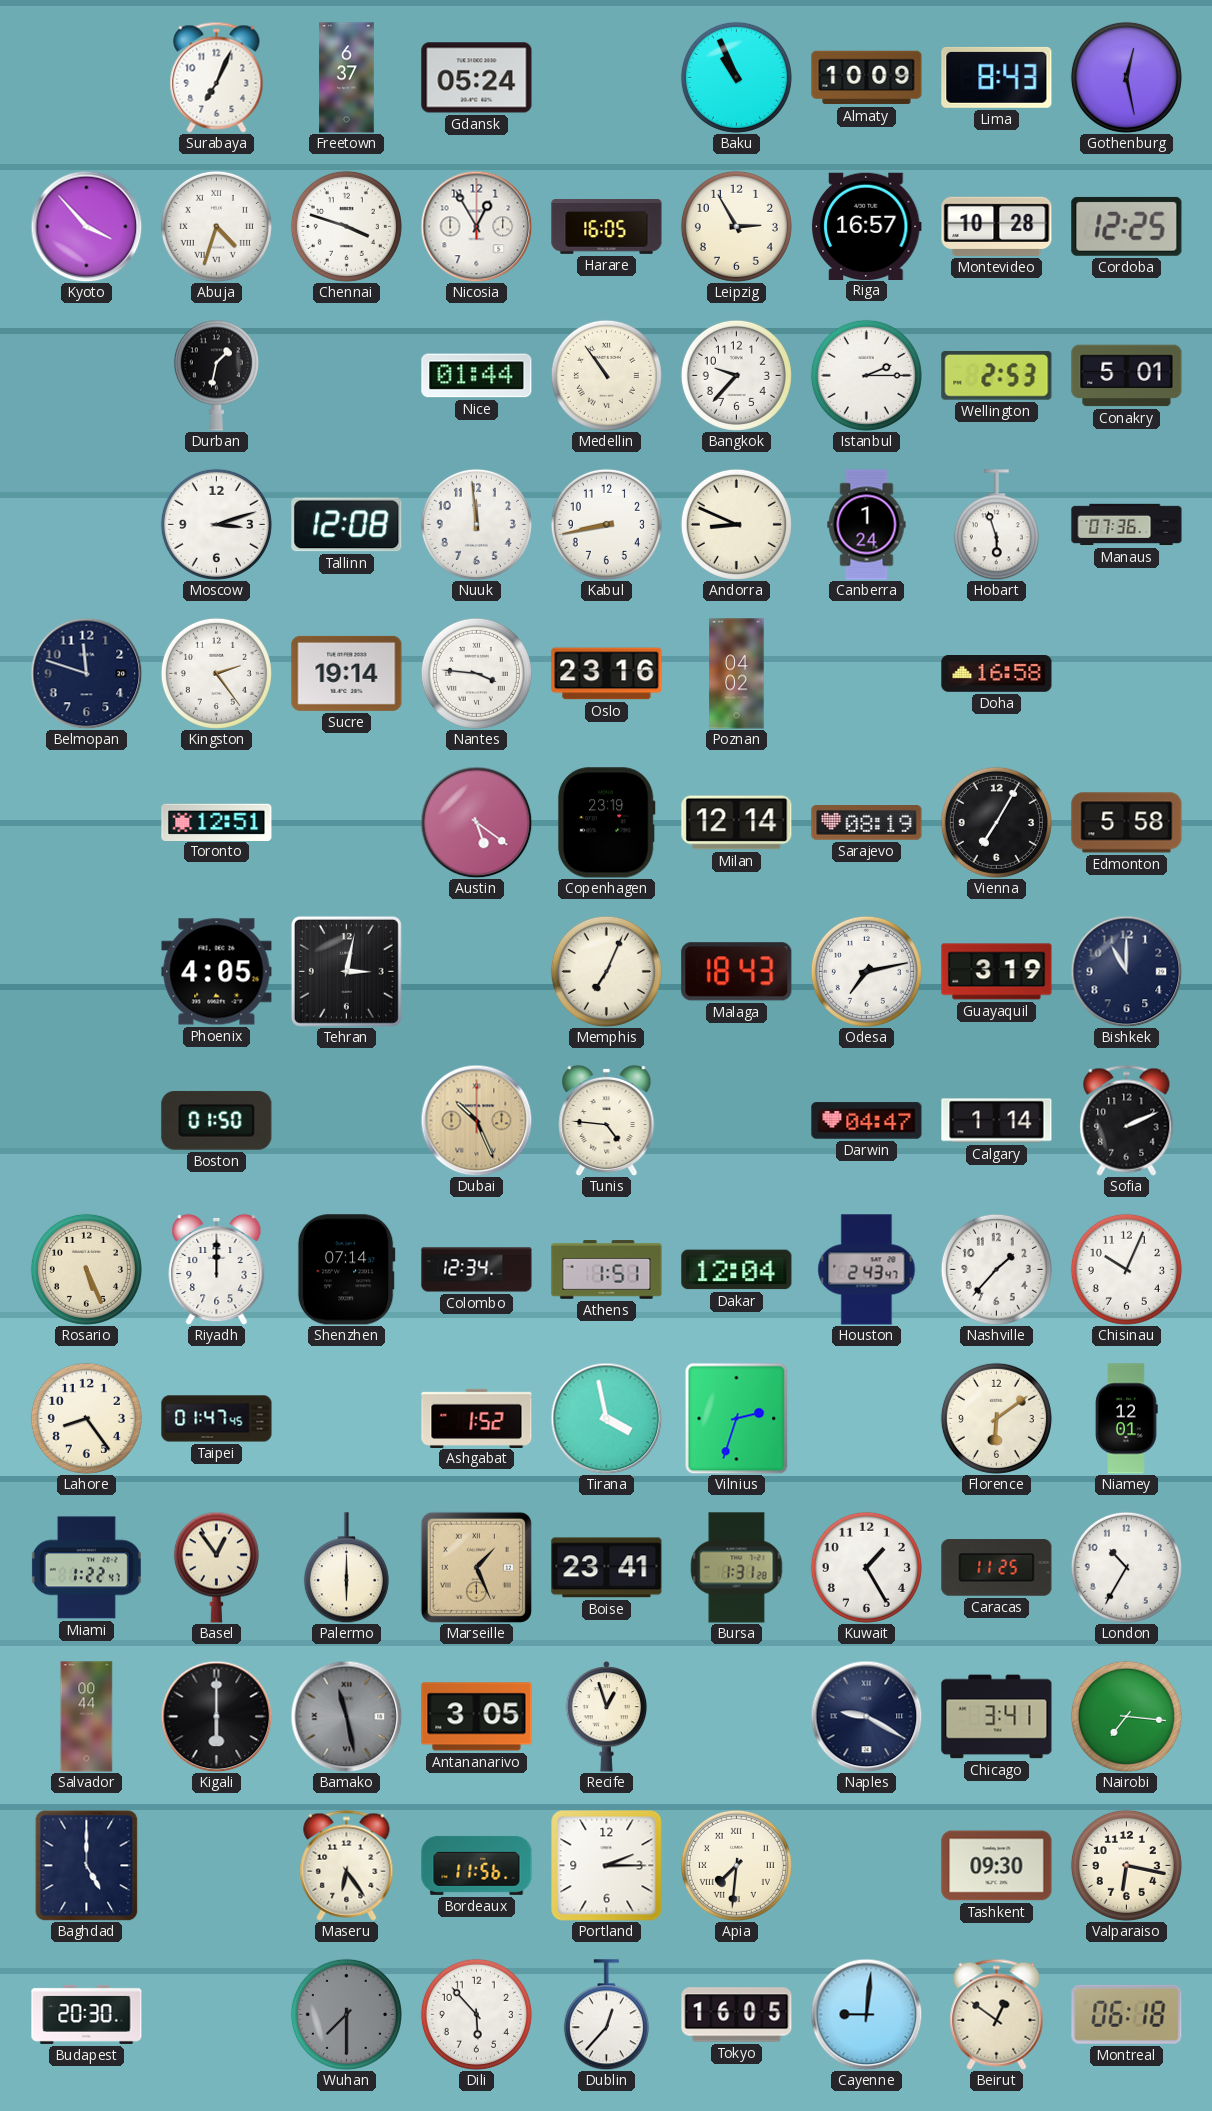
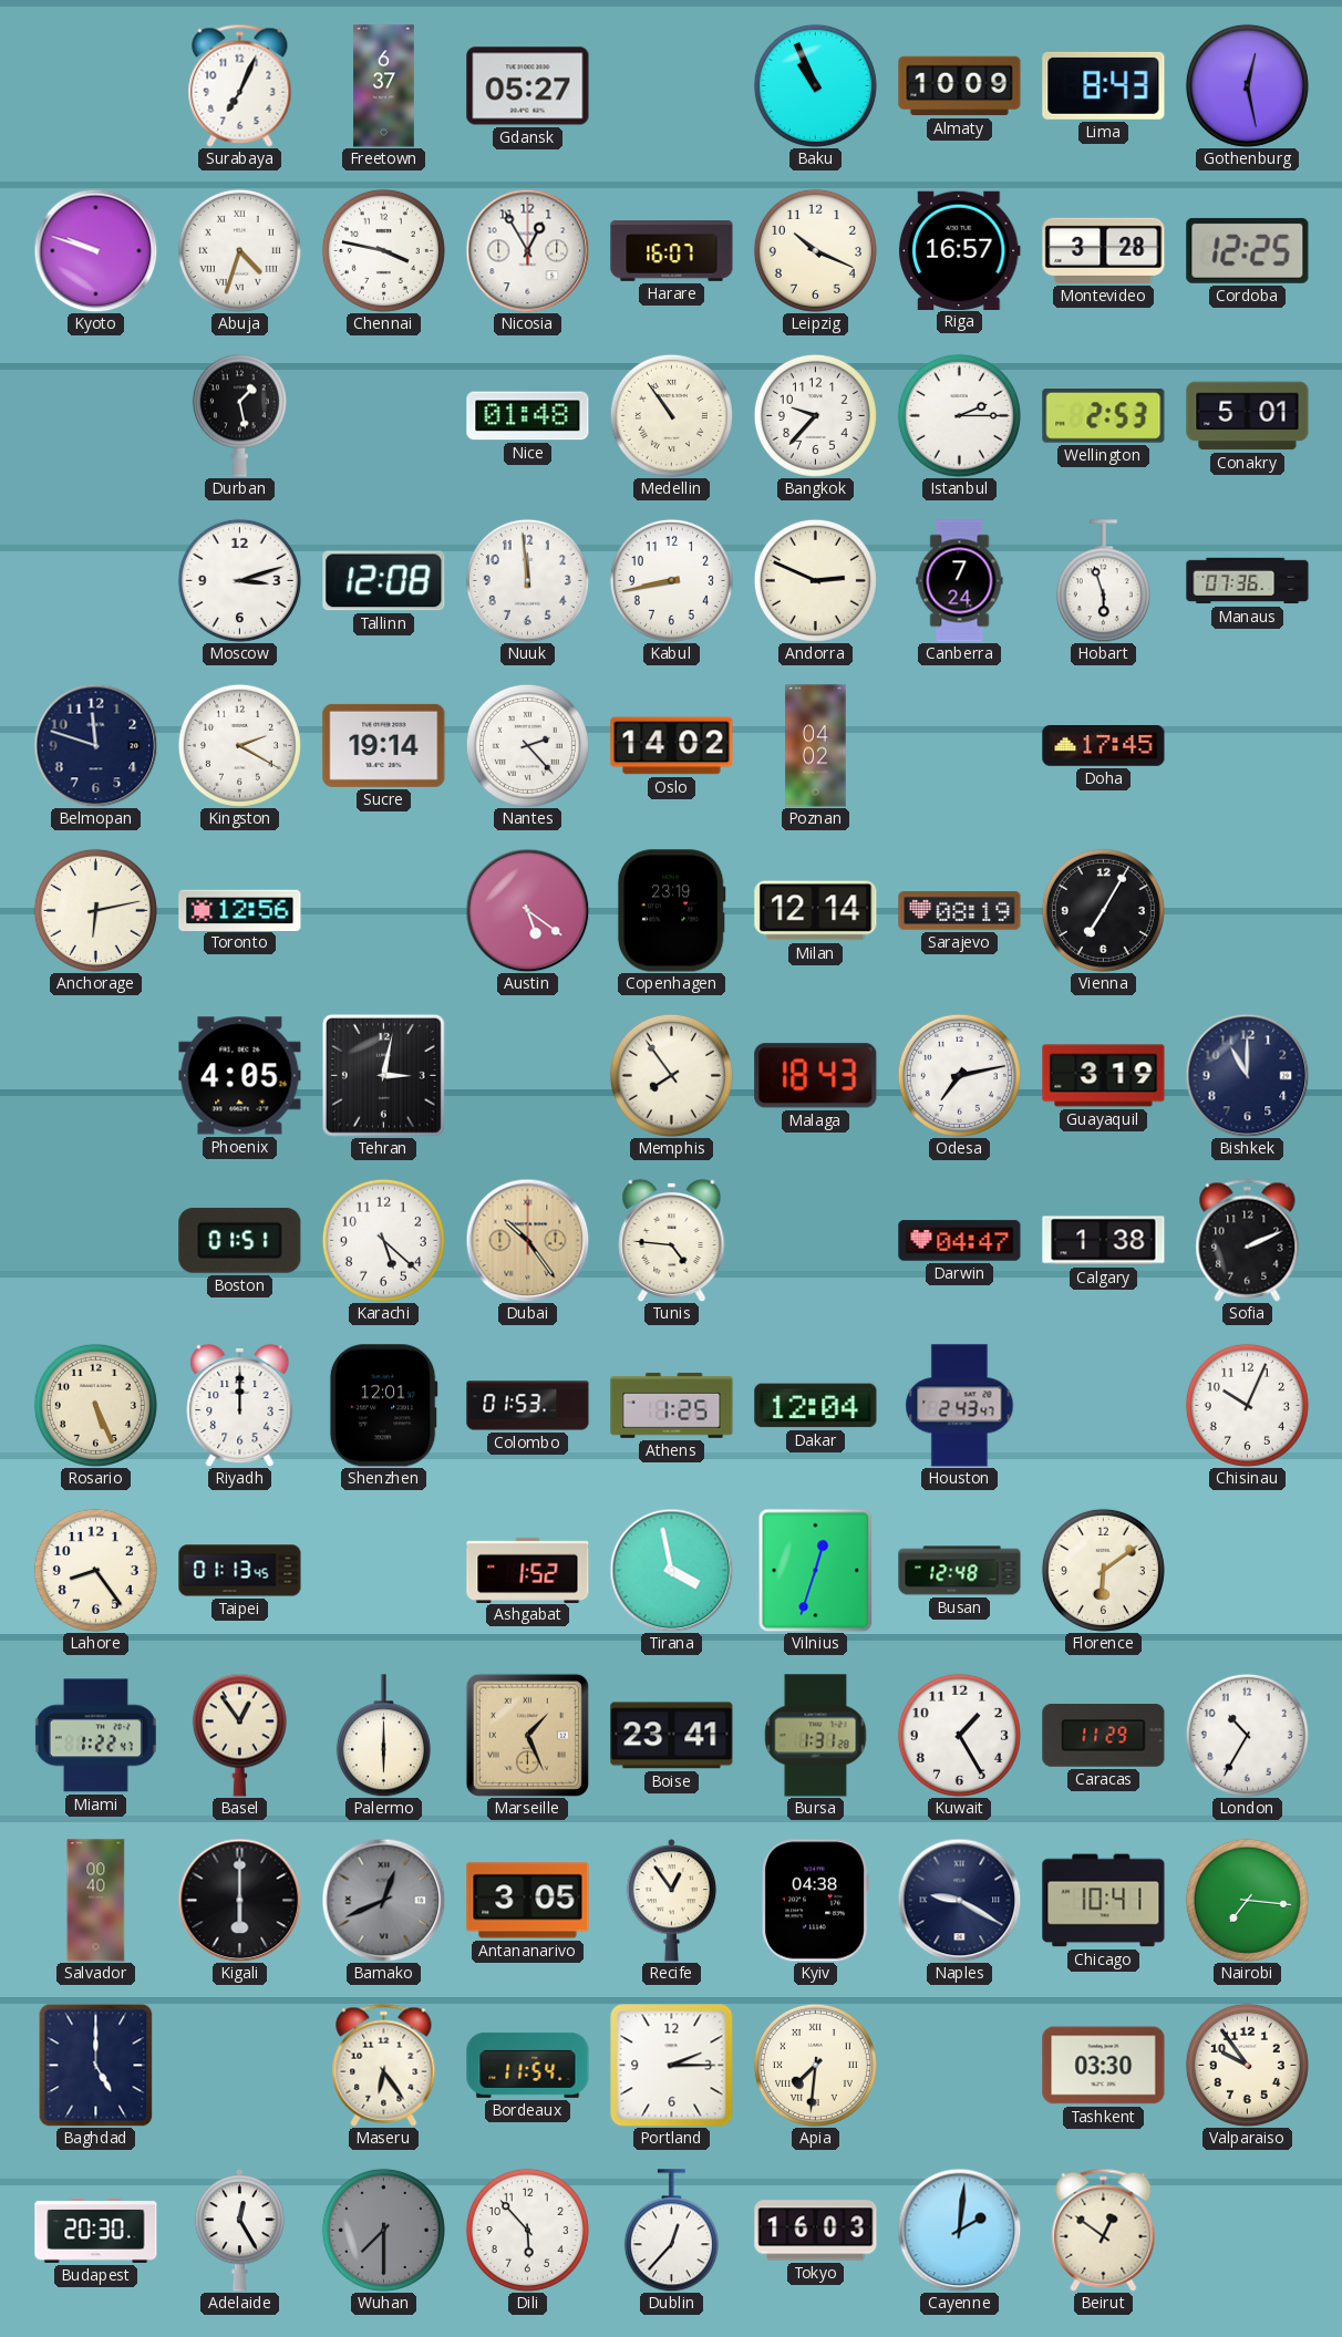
Gdansk: 05:24 -> 05:27
Kyoto: 3:53 -> 9:48
Chennai: 3:48 -> 3:47
Harare: 16:05 -> 16:07
Leipzig: 2:55 -> 10:19
Montevideo: 10:28 -> 3:28
Durban: 1:32 -> 1:28
Nice: 01:44 -> 01:48
Andorra: 8:49 -> 2:49
Canberra: 1:24 -> 7:24
Kingston: 2:24 -> 2:20
Nantes: 3:46 -> 2:23
Oslo: 23:16 -> 14:02
Doha: 16:58 -> 17:45
Anchorage: none -> 6:13
Toronto: 12:51 -> 12:56
Edmonton: 5:58 -> none
Memphis: 7:04 -> 7:54
Boston: 01:50 -> 01:51
Karachi: none -> 5:22
Dubai: 10:26 -> 10:24
Calgary: 1:14 -> 1:38
Shenzhen: 07:14 -> 12:01
Colombo: 12:34 -> 01:53
Athens: 1:51 -> 1:25
Nashville: 1:37 -> none
Taipei: 01:47 -> 01:13
Vilnius: 2:33 -> 12:33
Busan: none -> 12:48
Niamey: 12:01 -> none
Caracas: 11:25 -> 11:29
Salvador: 00:44 -> 00:40
Bamako: 11:28 -> 12:41
Recife: 12:57 -> 12:54
Kyiv: none -> 04:38
Chicago: 3:41 -> 10:41
Bordeaux: 11:56 -> 11:54
Tashkent: 09:30 -> 03:30
Valparaiso: 6:17 -> 9:54
Adelaide: none -> 12:25
Tokyo: 16:05 -> 16:03
Cayenne: 9:01 -> 2:01
Montreal: 06:18 -> none
